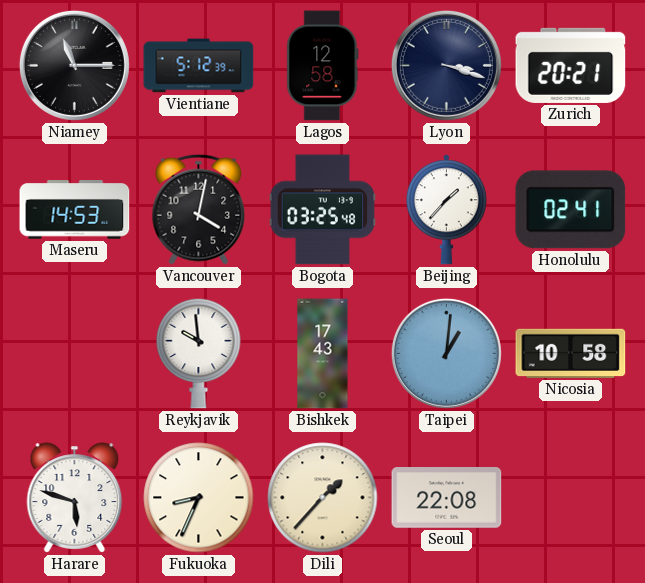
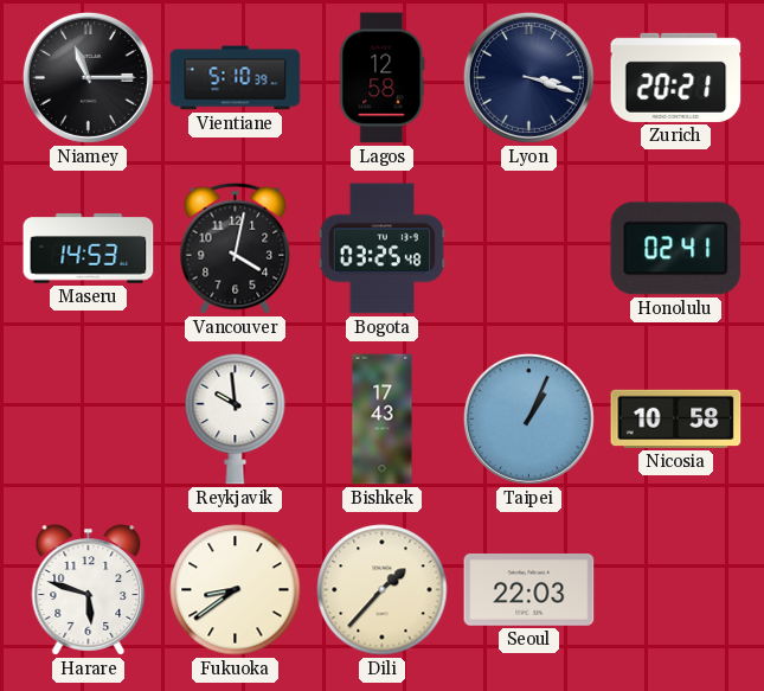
Vientiane: 5:12 -> 5:10
Beijing: 1:37 -> none
Taipei: 1:01 -> 1:04
Fukuoka: 8:34 -> 8:39
Seoul: 22:08 -> 22:03
